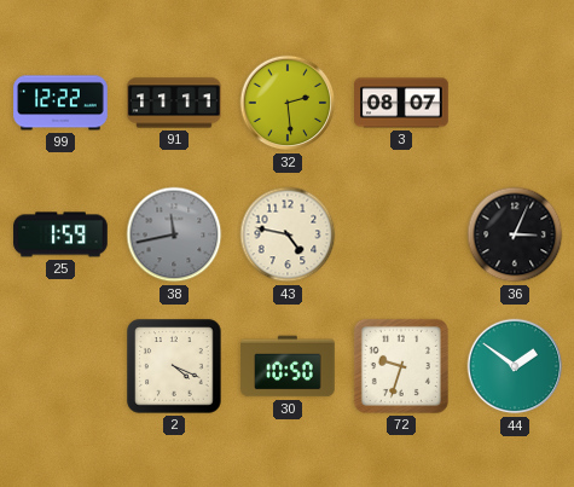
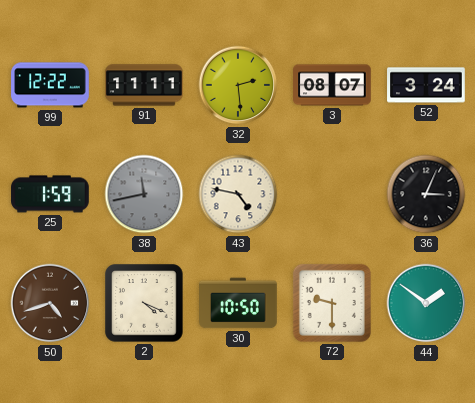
52: none -> 3:24
50: none -> 4:42
72: 9:33 -> 9:30
